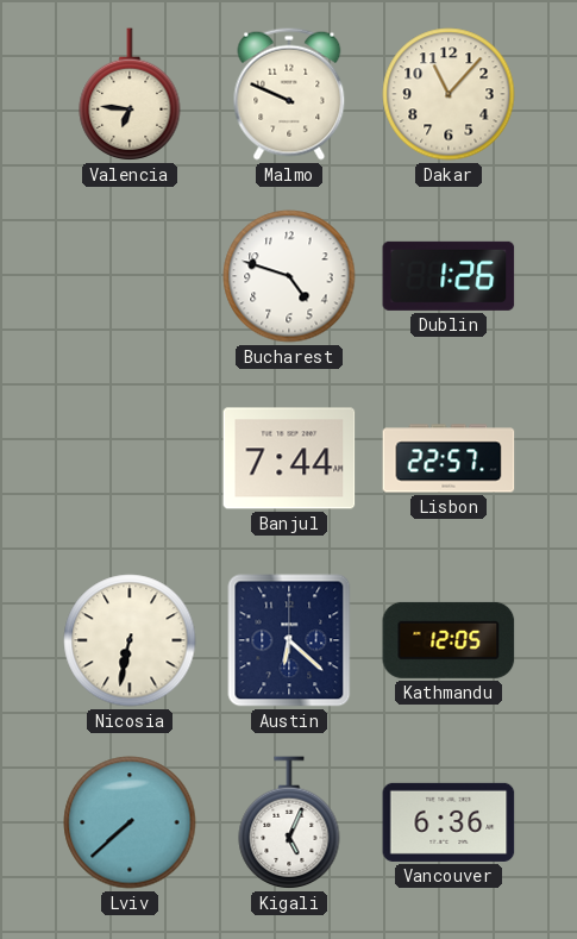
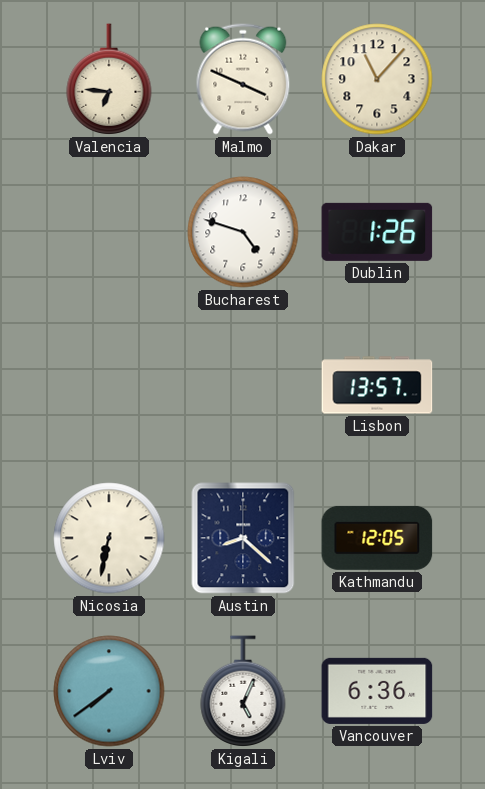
Malmo: 9:49 -> 3:49
Banjul: 7:44 -> none
Lisbon: 22:57 -> 13:57
Austin: 6:22 -> 8:22
Lviv: 7:38 -> 7:39
